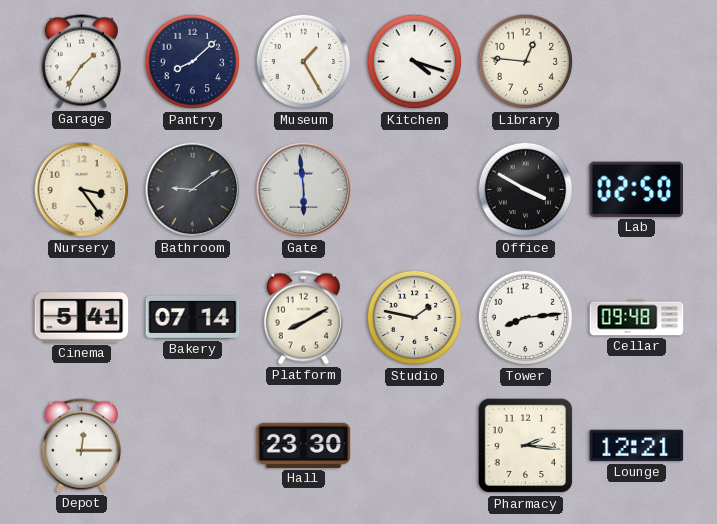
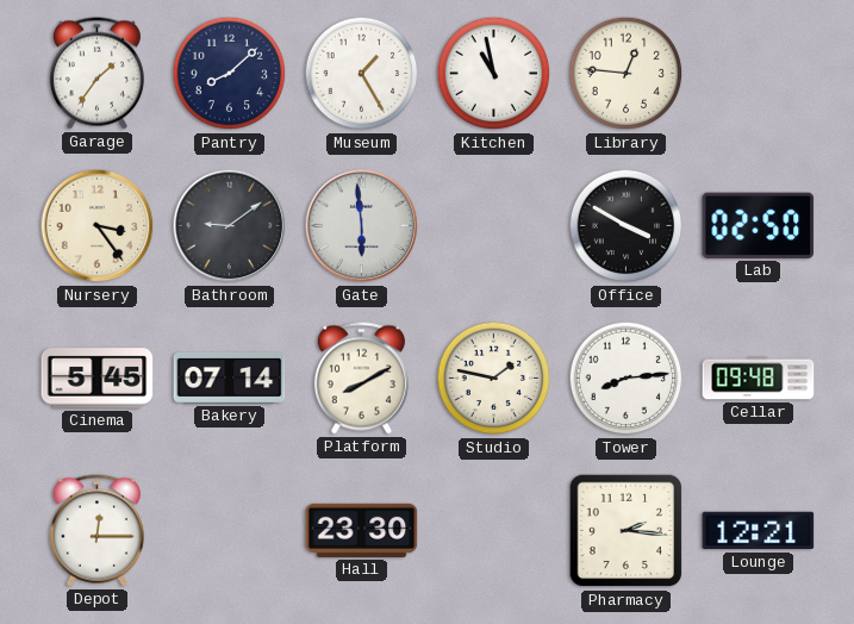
Kitchen: 4:18 -> 10:58
Cinema: 5:41 -> 5:45
